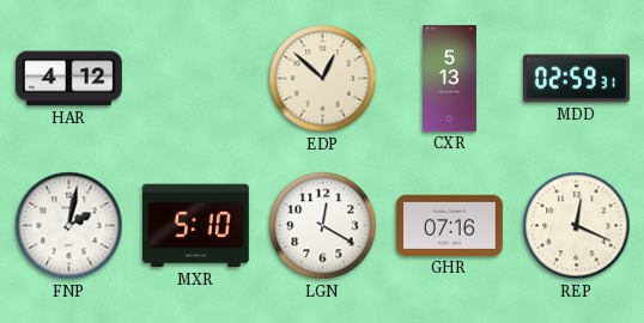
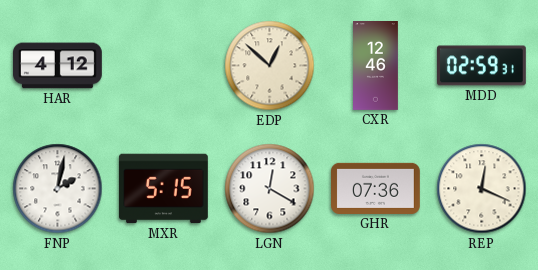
CXR: 5:13 -> 12:46
MXR: 5:10 -> 5:15
GHR: 07:16 -> 07:36
